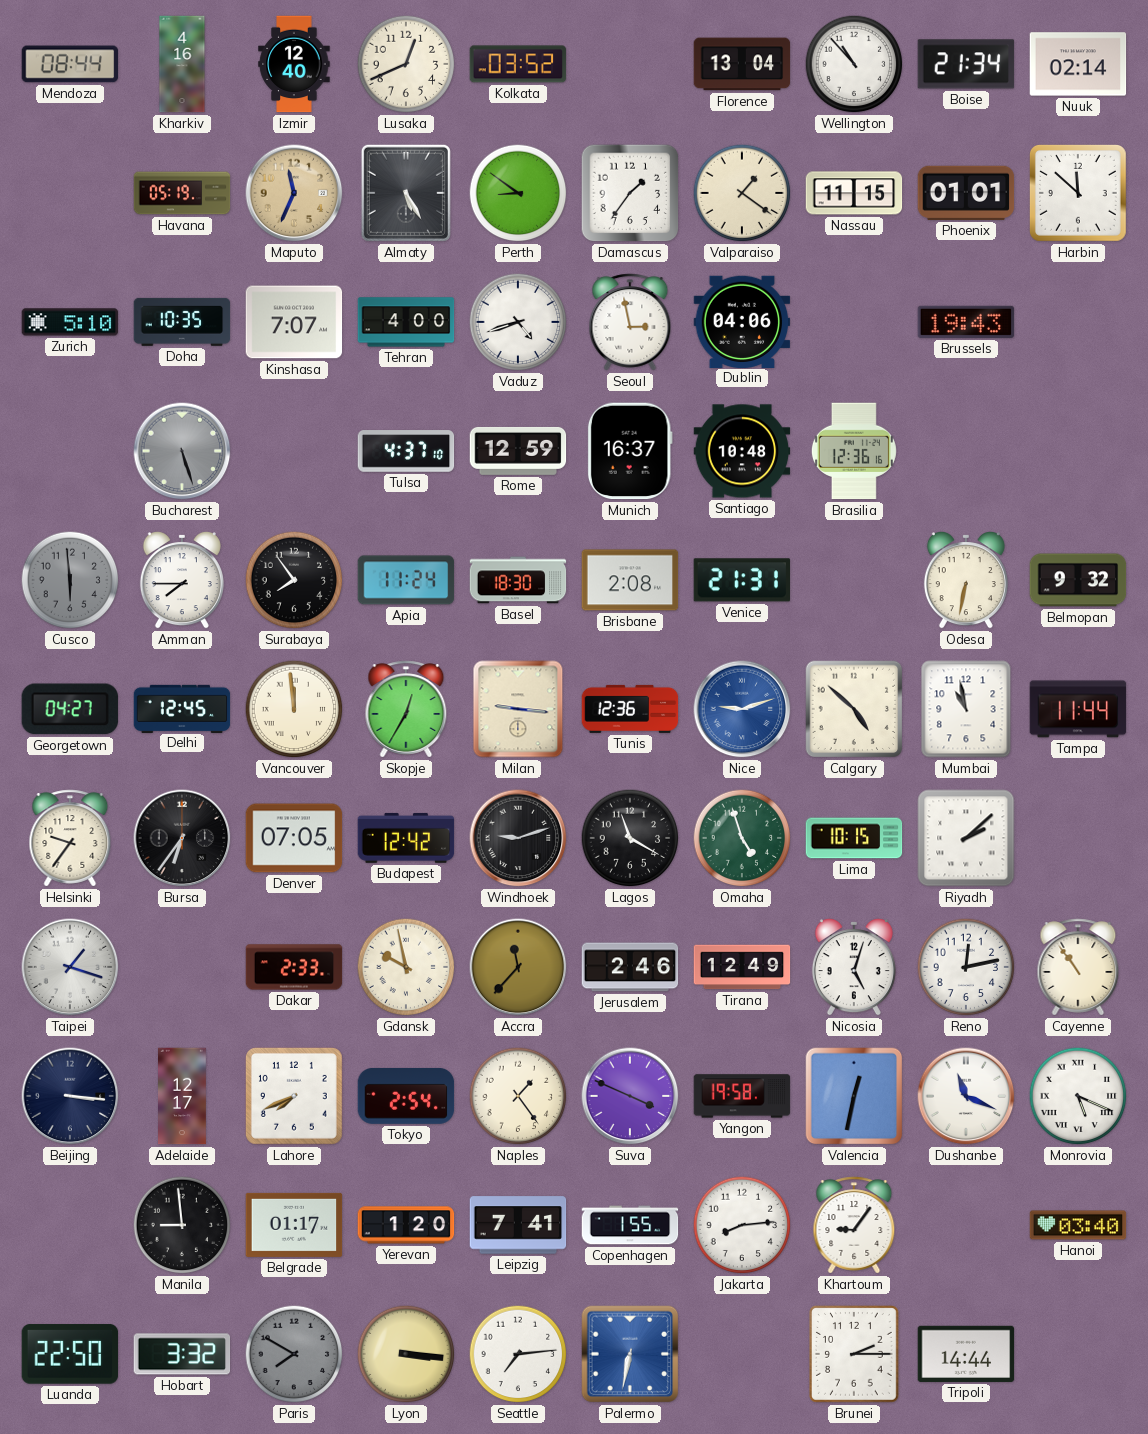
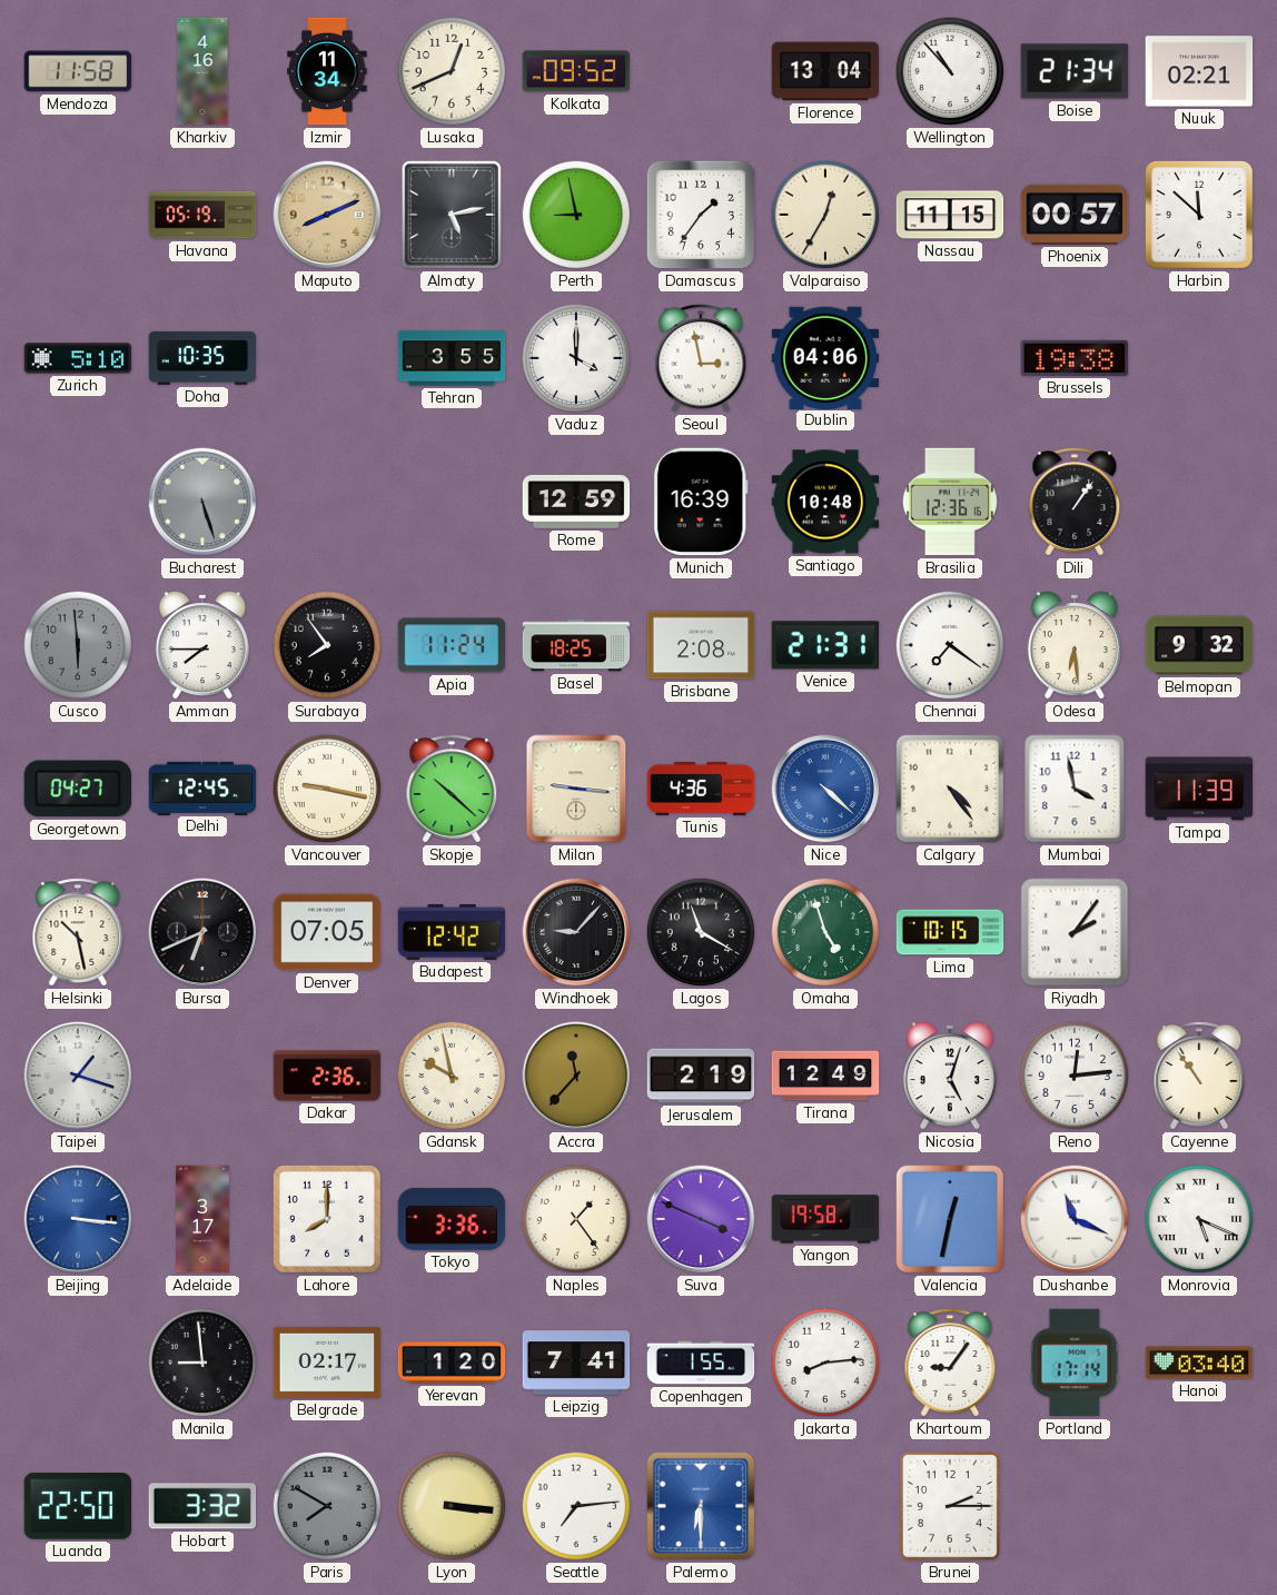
Mendoza: 08:44 -> 11:58
Izmir: 12:40 -> 11:34
Kolkata: 03:52 -> 09:52
Nuuk: 02:14 -> 02:21
Maputo: 11:34 -> 8:11
Almaty: 5:25 -> 5:13
Perth: 8:51 -> 8:58
Valparaiso: 1:21 -> 12:35
Phoenix: 01:01 -> 00:57
Kinshasa: 7:07 -> none
Tehran: 4:00 -> 3:55
Vaduz: 4:42 -> 4:00
Brussels: 19:43 -> 19:38
Tulsa: 4:37 -> none
Munich: 16:37 -> 16:39
Dili: none -> 1:06
Basel: 18:30 -> 18:25
Chennai: none -> 7:21
Odesa: 6:32 -> 6:29
Vancouver: 11:59 -> 9:17
Skopje: 12:35 -> 10:22
Tunis: 12:36 -> 4:36
Nice: 9:12 -> 4:22
Calgary: 4:52 -> 4:24
Mumbai: 10:58 -> 3:58
Tampa: 11:44 -> 11:39
Helsinki: 9:36 -> 10:28
Bursa: 6:36 -> 6:41
Windhoek: 9:12 -> 9:07
Riyadh: 2:08 -> 2:06
Dakar: 2:33 -> 2:36
Jerusalem: 2:46 -> 2:19
Reno: 12:13 -> 12:14
Beijing dial: navy -> blue
Adelaide: 12:17 -> 3:17
Lahore: 7:41 -> 8:00
Tokyo: 2:54 -> 3:36
Belgrade: 01:17 -> 02:17
Portland: none -> 17:14
Palermo: 6:32 -> 6:30
Tripoli: 14:44 -> none
